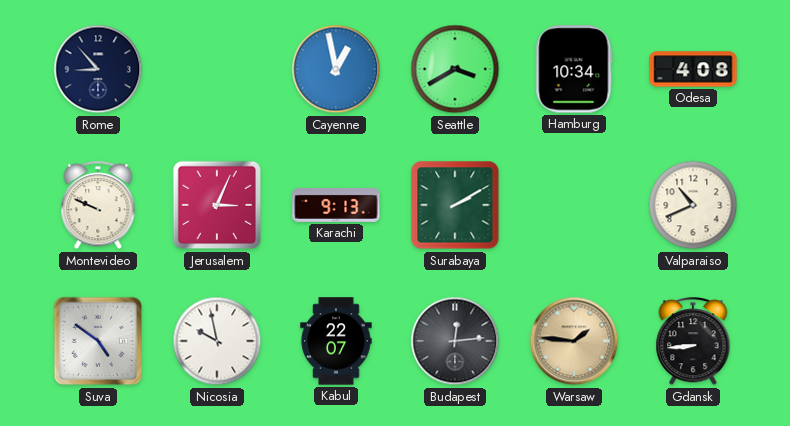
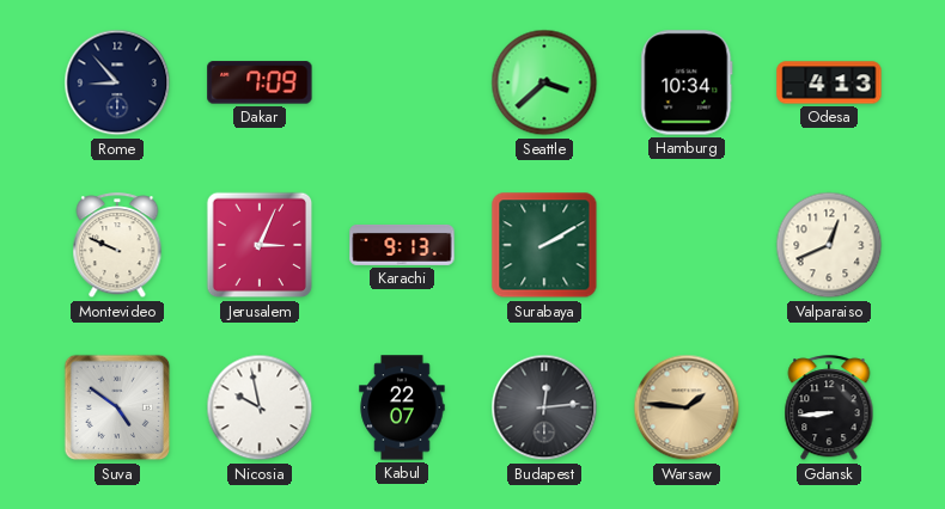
Dakar: none -> 7:09
Cayenne: 12:58 -> none
Seattle: 3:40 -> 3:38
Odesa: 4:08 -> 4:13
Valparaiso: 10:41 -> 12:41
